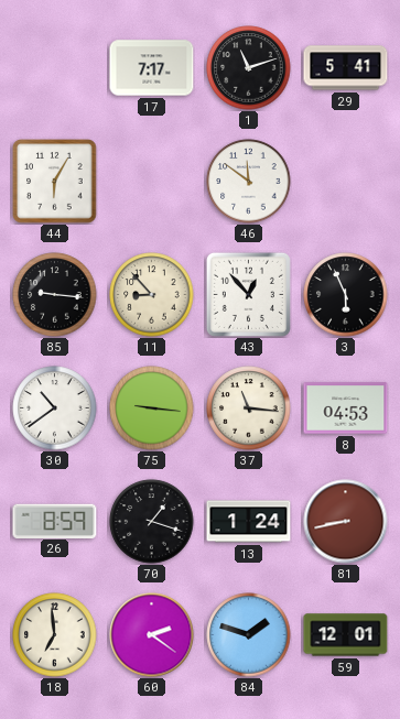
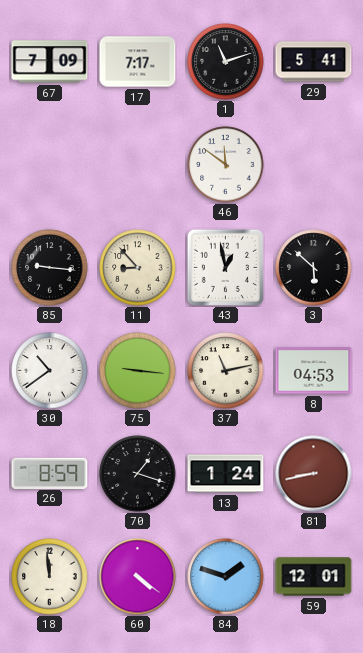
67: none -> 7:09
44: 6:05 -> none
43: 12:53 -> 12:58
3: 5:56 -> 5:52
37: 11:16 -> 11:13
18: 6:59 -> 11:59
60: 2:21 -> 4:21
